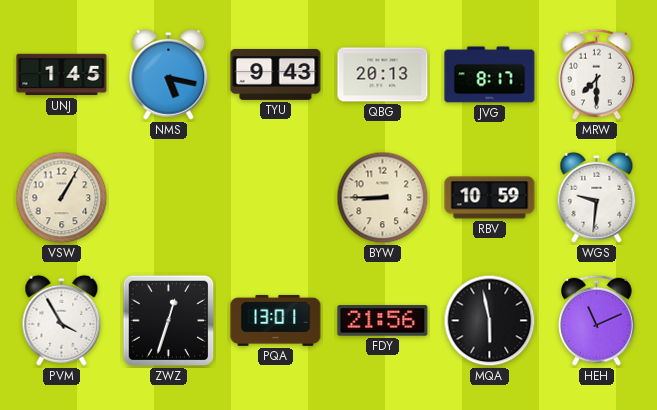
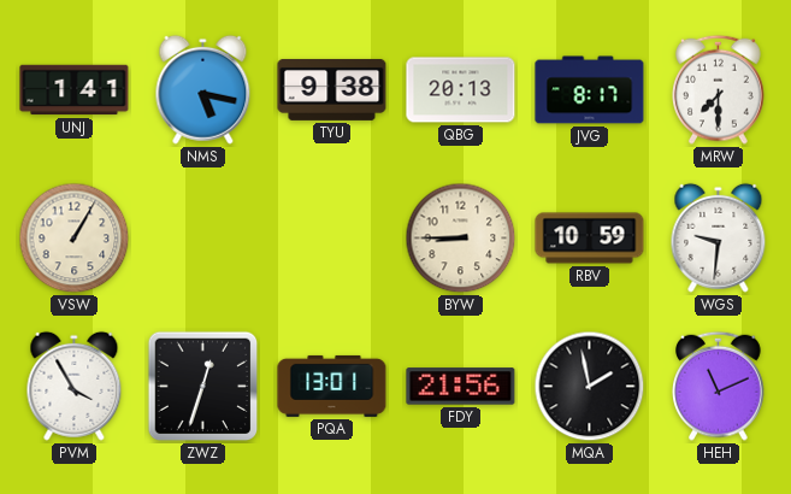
UNJ: 1:45 -> 1:41
TYU: 9:43 -> 9:38
MQA: 5:58 -> 1:58
